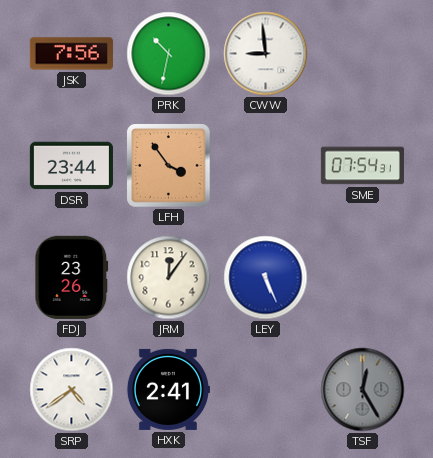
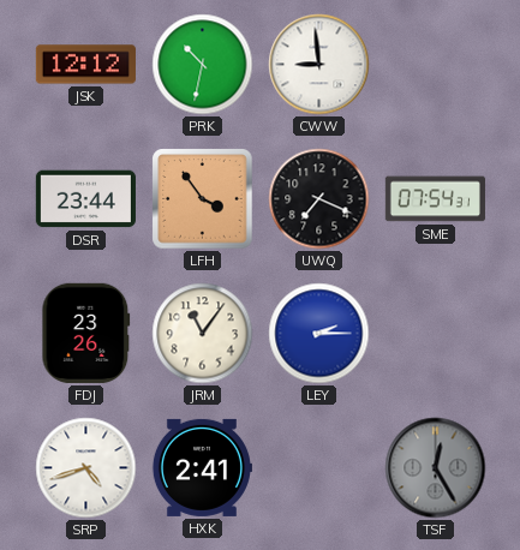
JSK: 7:56 -> 12:12
UWQ: none -> 7:19
JRM: 12:06 -> 11:06
LEY: 5:26 -> 2:15
SRP: 4:39 -> 4:42
